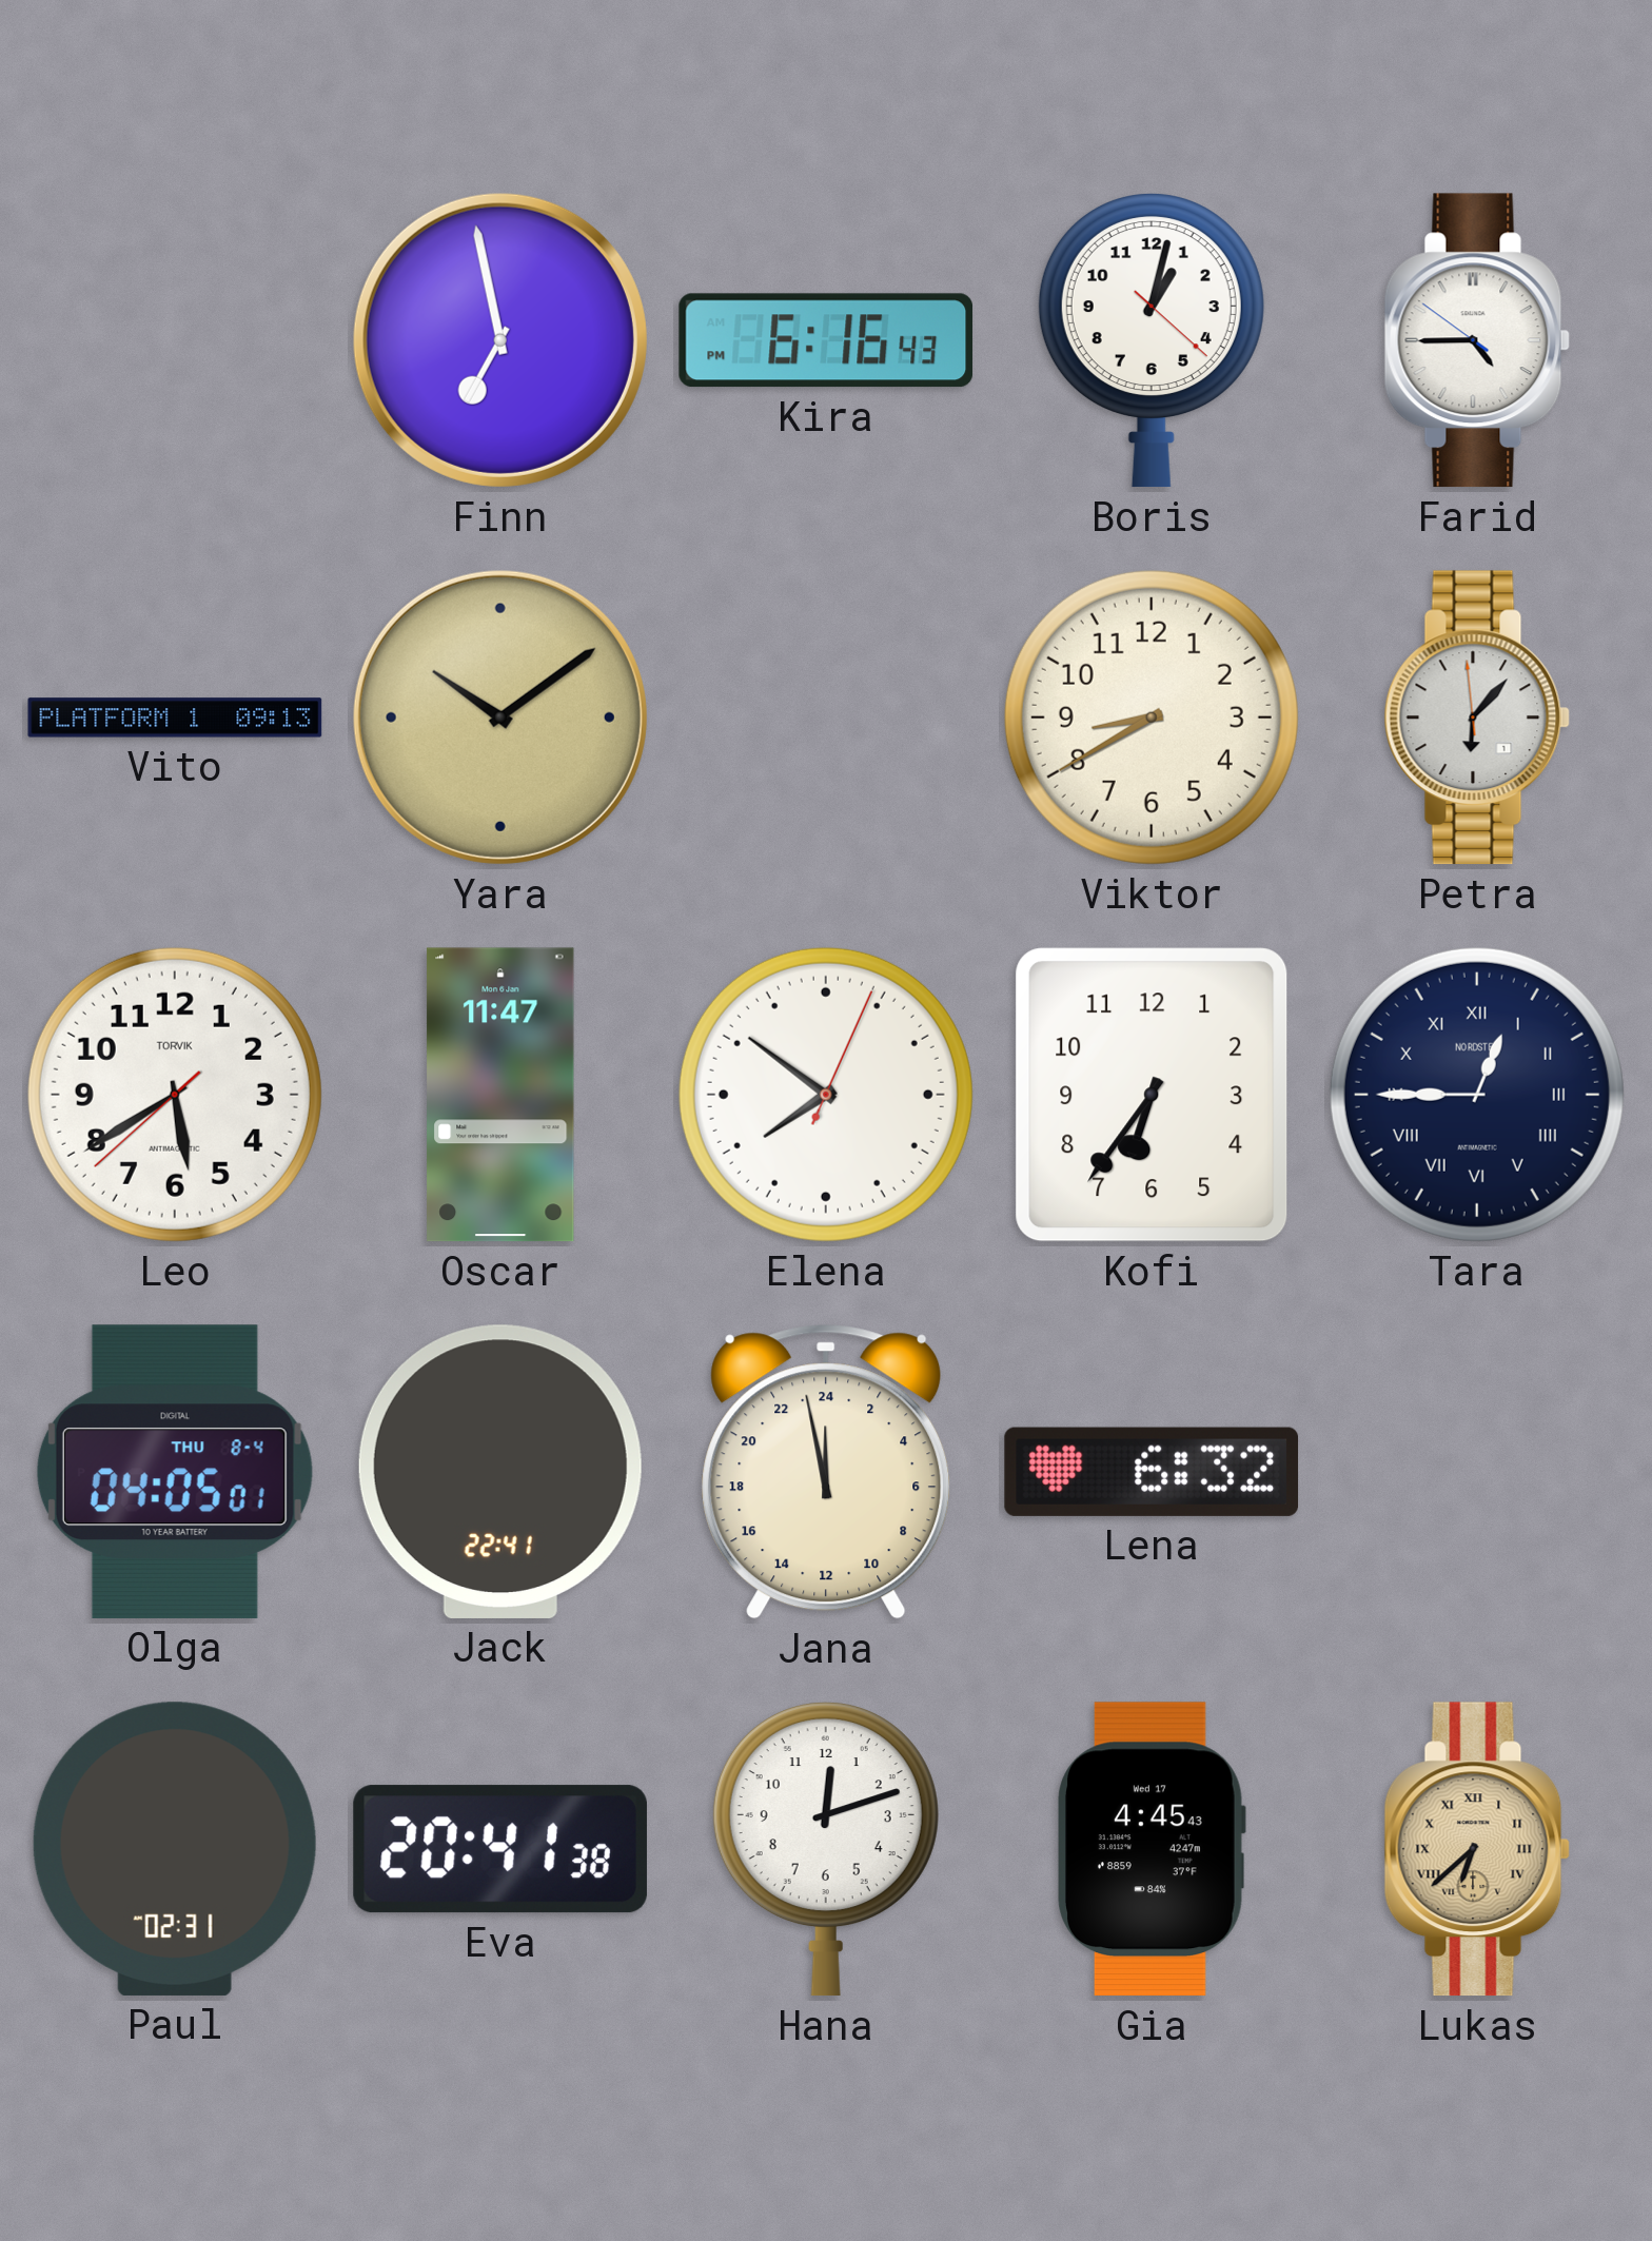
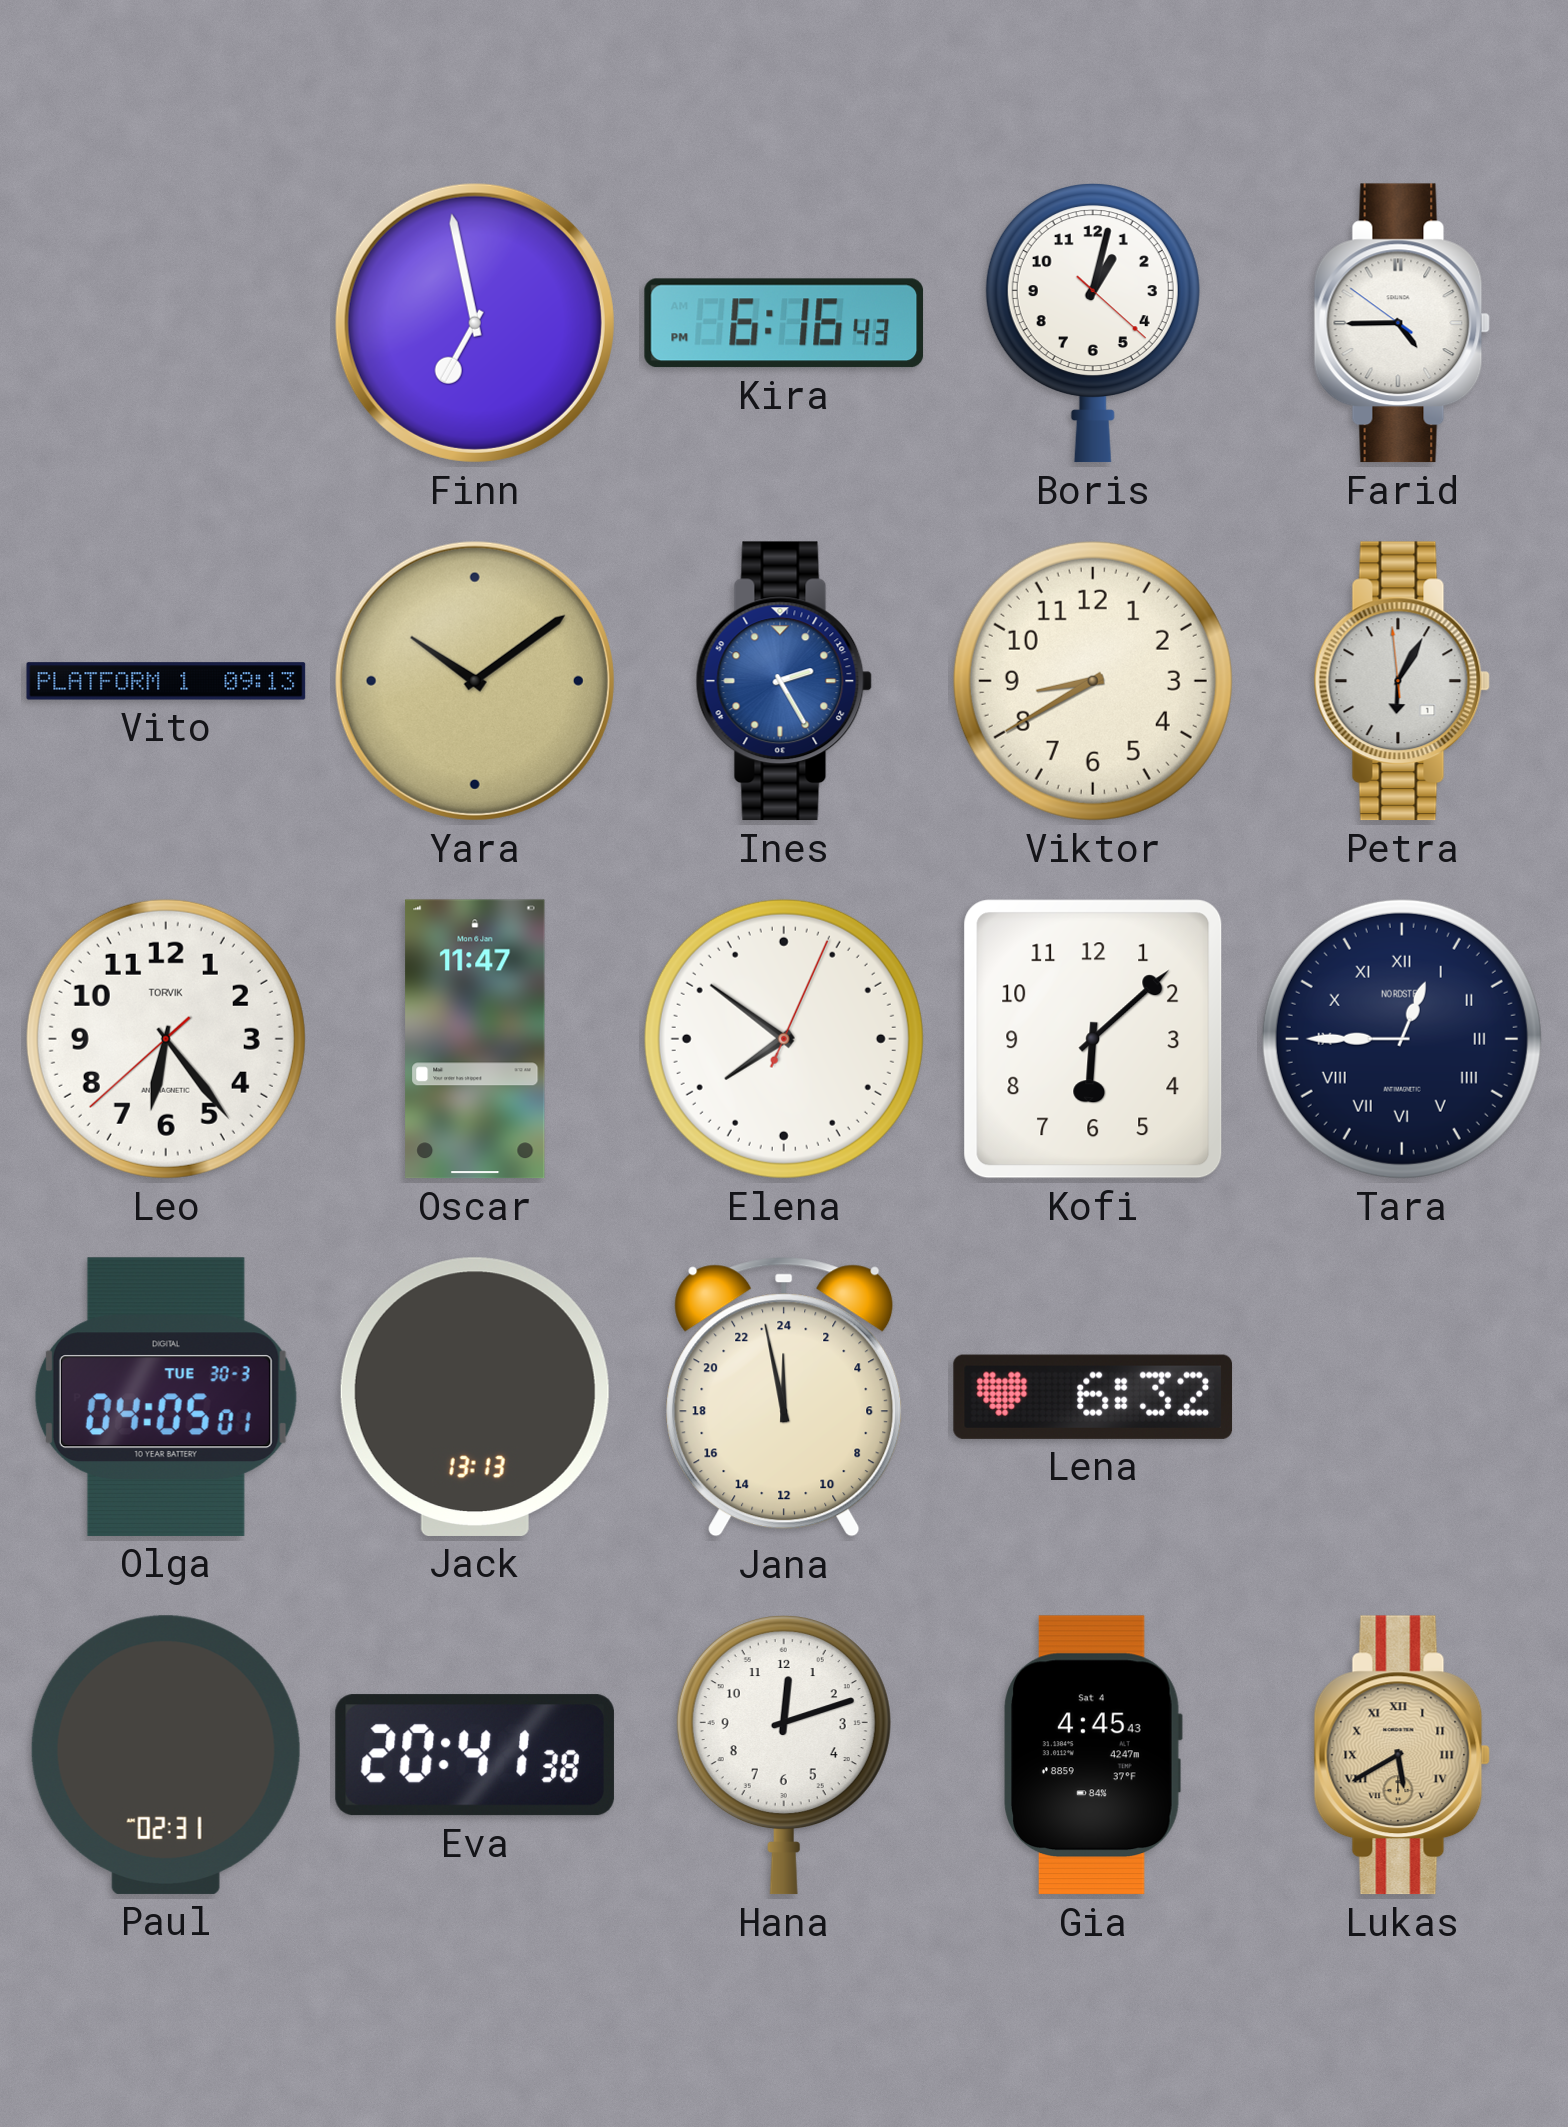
Ines: none -> 2:25
Petra: 6:06 -> 6:04
Leo: 5:39 -> 6:23
Kofi: 6:36 -> 6:08
Olga date: THU 8-4 -> TUE 30-3
Jack: 22:41 -> 13:13
Gia date: Wed 17 -> Sat 4
Lukas: 6:38 -> 5:40
